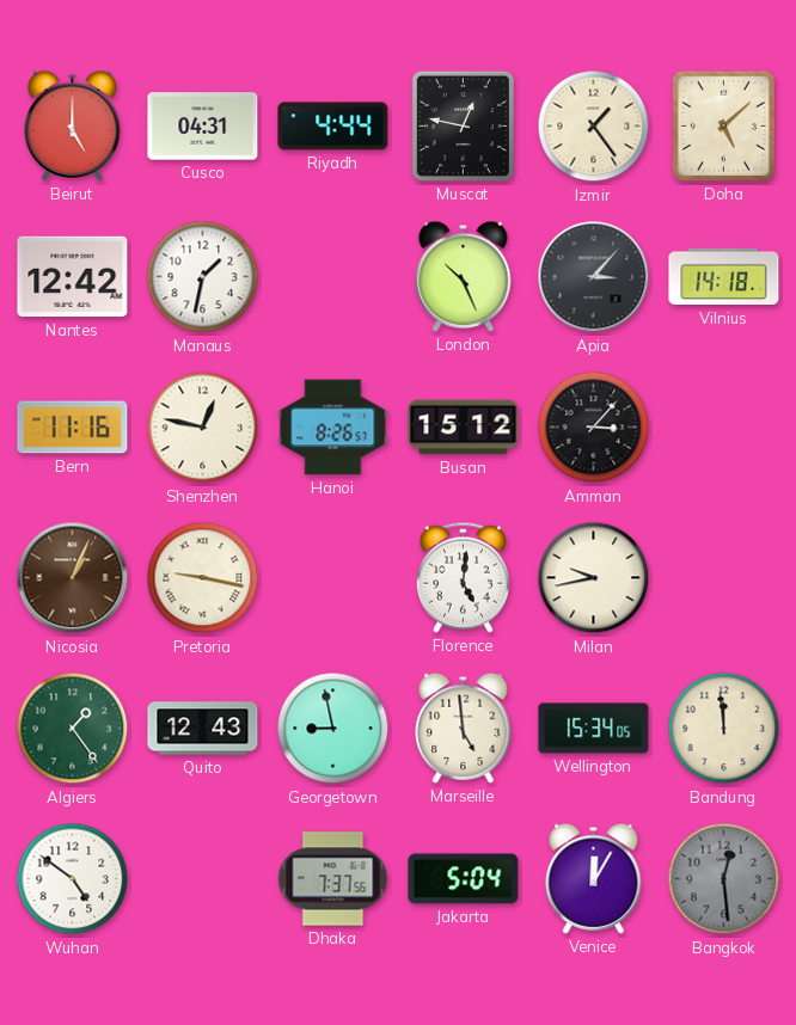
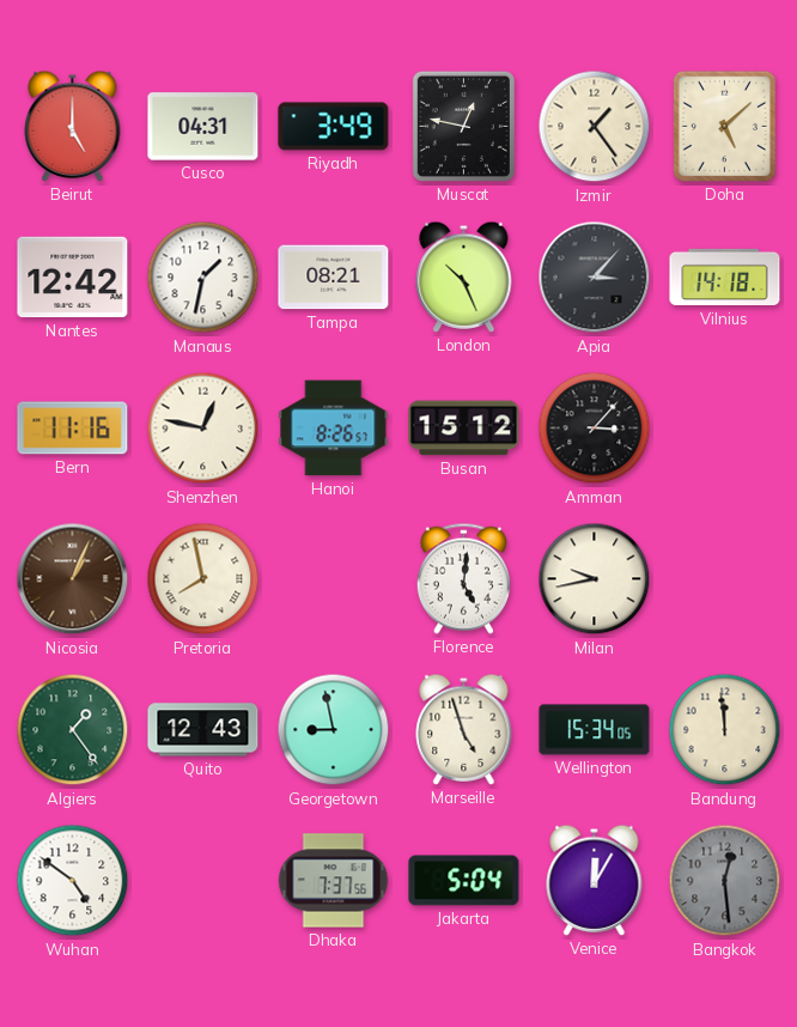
Riyadh: 4:44 -> 3:49
Tampa: none -> 08:21
Pretoria: 9:17 -> 7:58
Marseille: 4:59 -> 4:57
